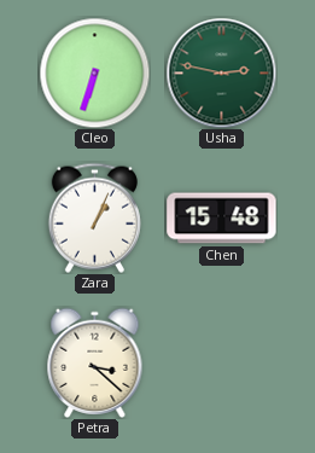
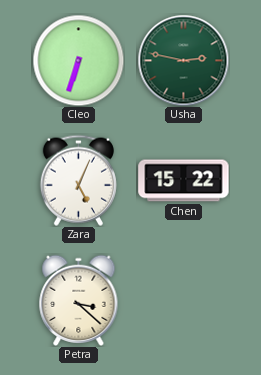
Zara: 1:04 -> 5:04
Chen: 15:48 -> 15:22
